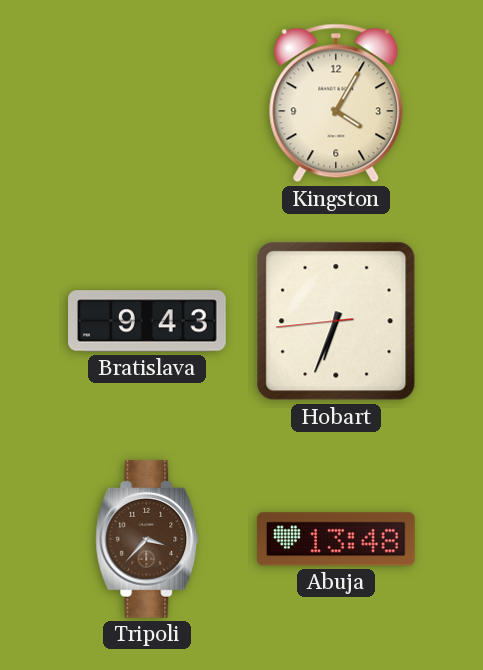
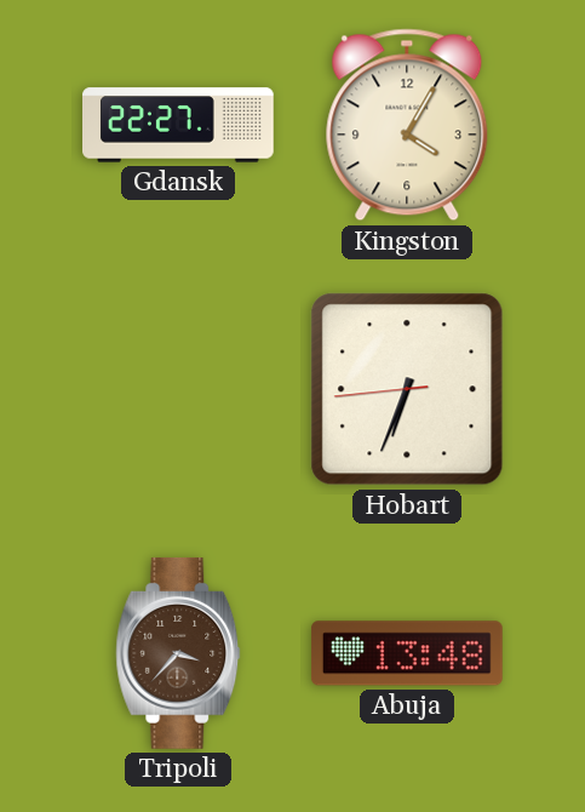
Gdansk: none -> 22:27
Bratislava: 9:43 -> none
